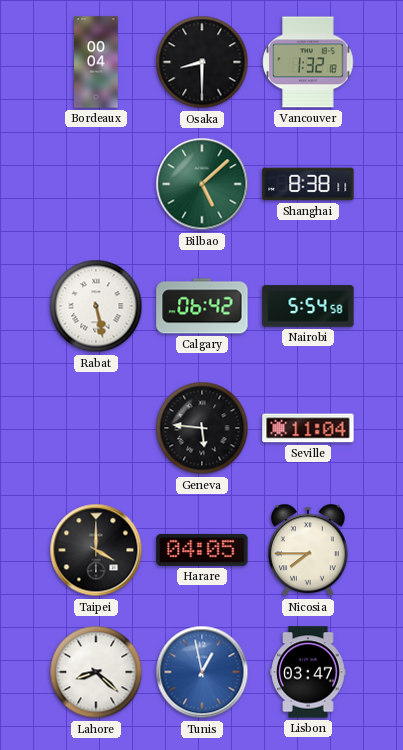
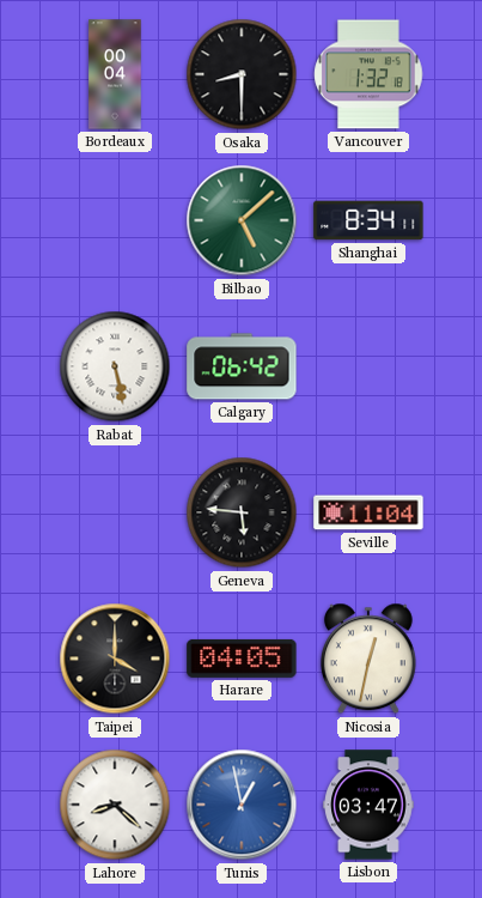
Shanghai: 8:38 -> 8:34
Nairobi: 5:54 -> none
Nicosia: 7:45 -> 12:32
